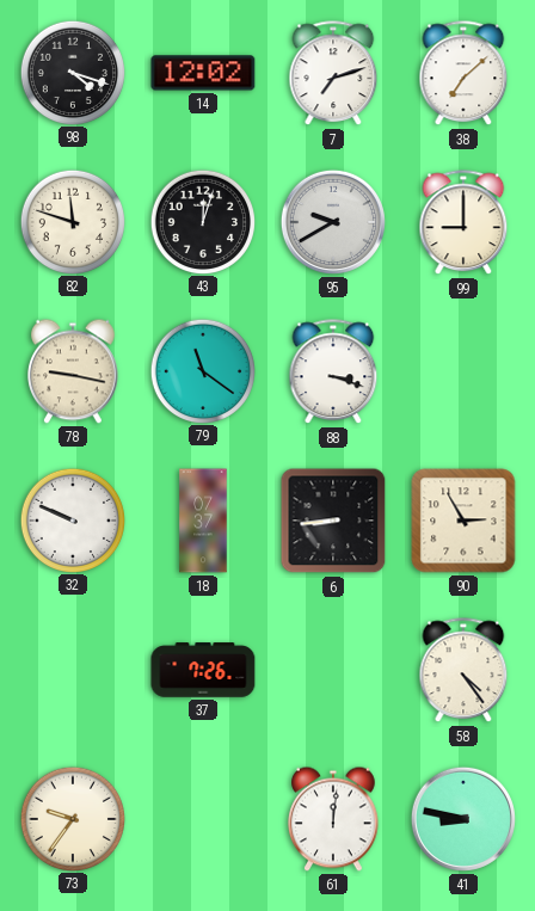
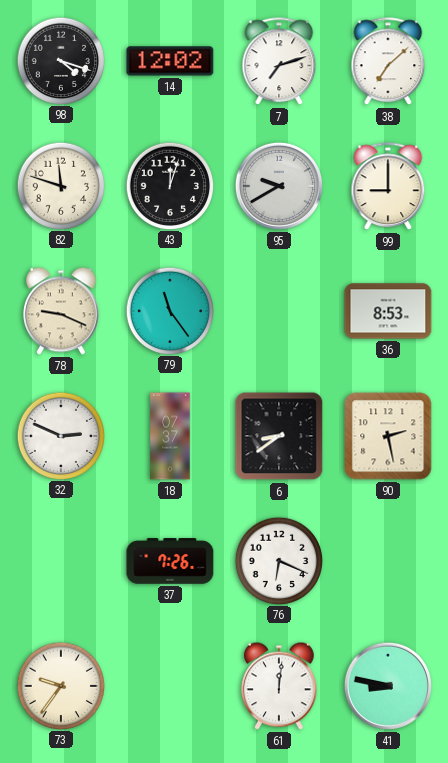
78: 9:17 -> 9:19
79: 11:21 -> 11:24
88: 3:18 -> none
36: none -> 8:53
32: 9:49 -> 2:49
6: 8:44 -> 8:39
90: 2:55 -> 2:28
76: none -> 6:19
58: 4:24 -> none
